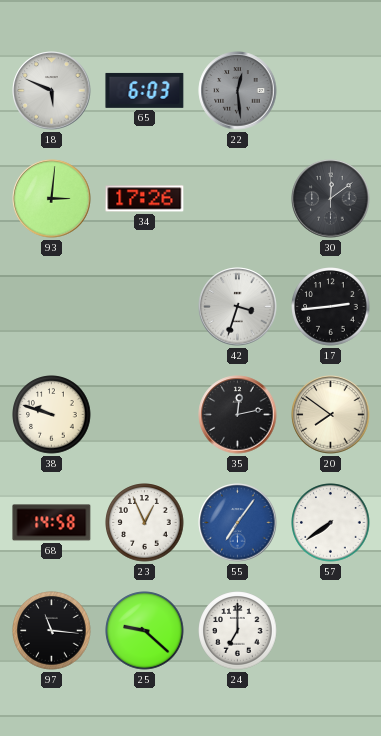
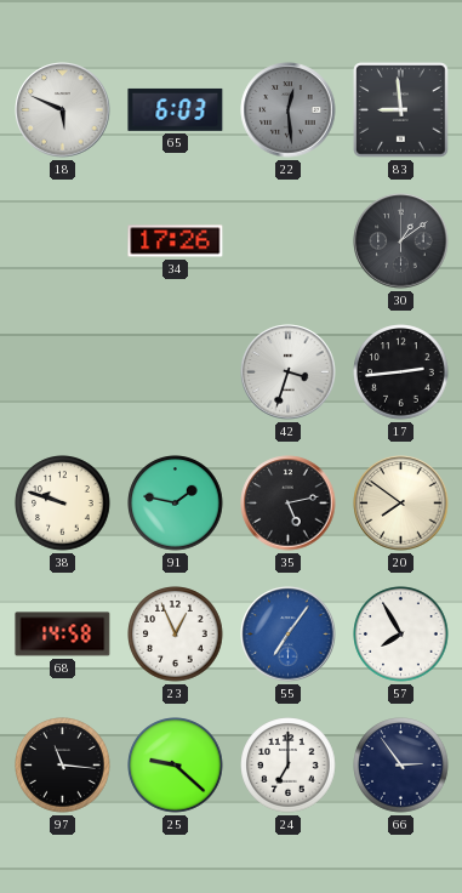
83: none -> 8:59
93: 3:01 -> none
30: 12:09 -> 1:09
91: none -> 1:47
35: 12:13 -> 5:13
57: 7:39 -> 7:55
66: none -> 2:54
